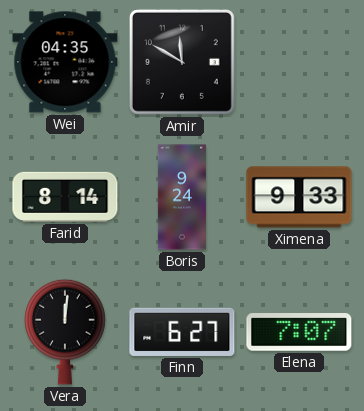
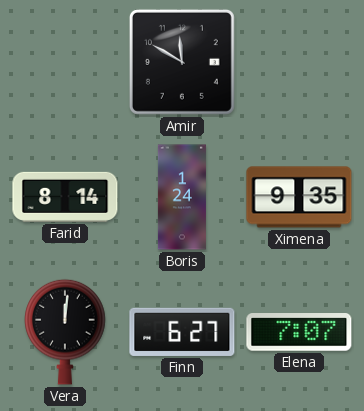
Wei: 04:35 -> none
Boris: 9:24 -> 1:24
Ximena: 9:33 -> 9:35
